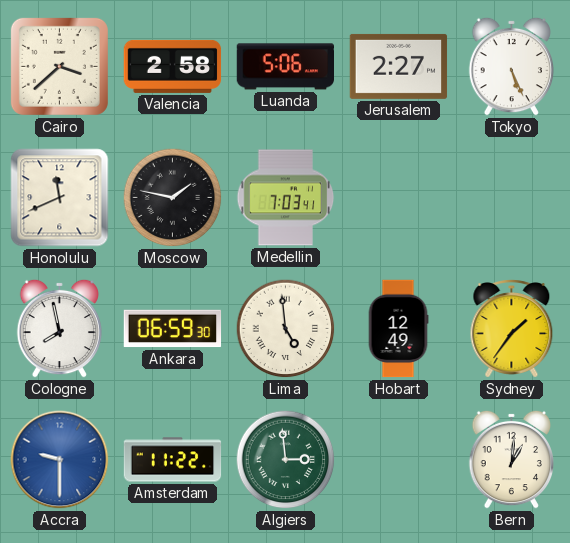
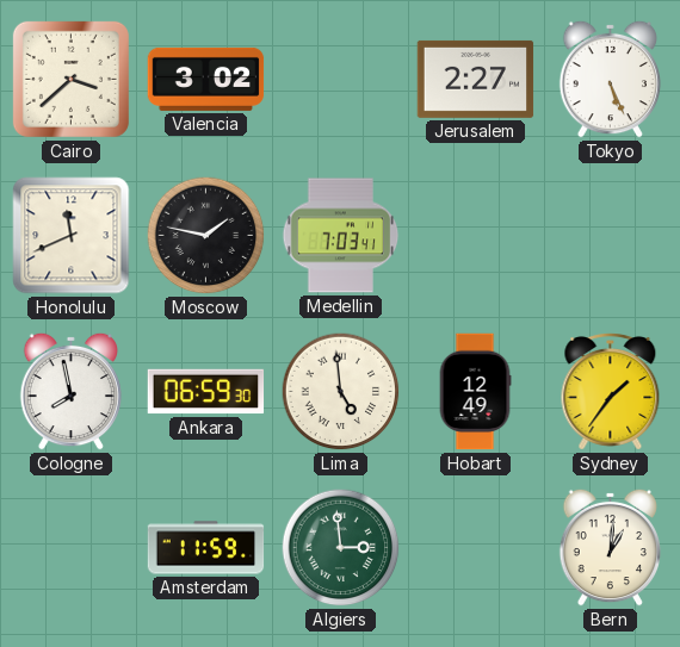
Valencia: 2:58 -> 3:02
Luanda: 5:06 -> none
Accra: 9:30 -> none
Amsterdam: 11:22 -> 11:59
